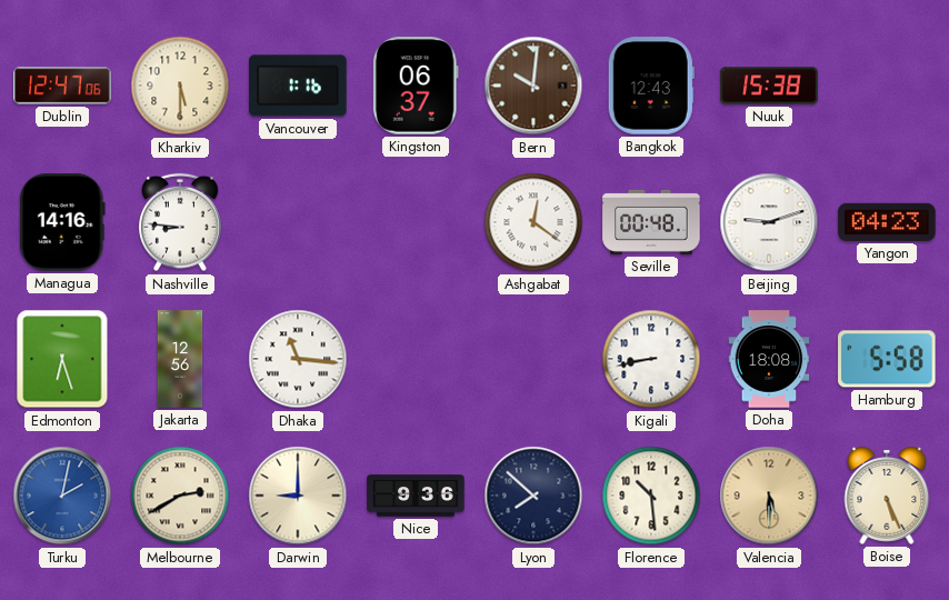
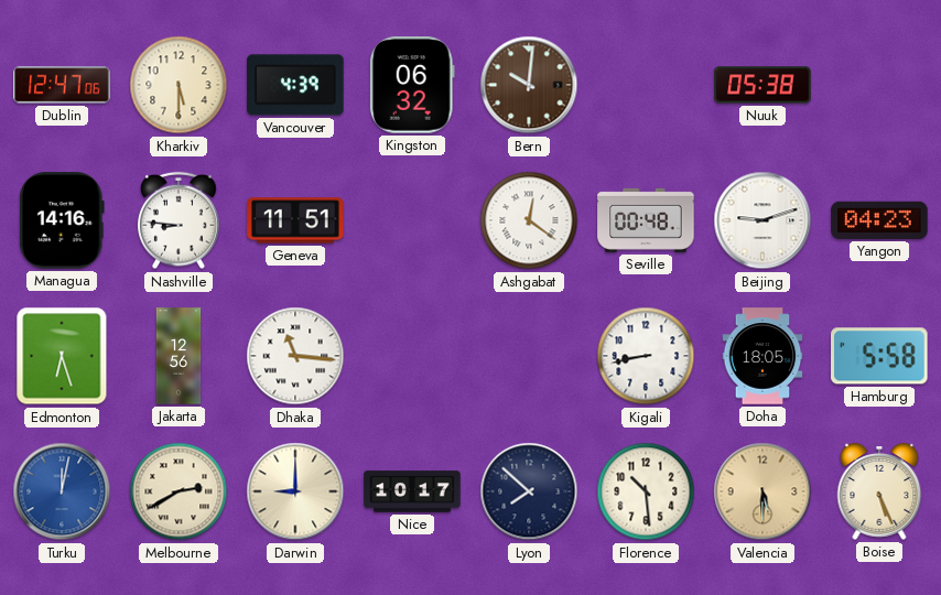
Vancouver: 1:16 -> 4:39
Kingston: 06:37 -> 06:32
Bangkok: 12:43 -> none
Nuuk: 15:38 -> 05:38
Geneva: none -> 11:51
Doha: 18:08 -> 18:05
Turku: 2:02 -> 12:02
Nice: 9:36 -> 10:17
